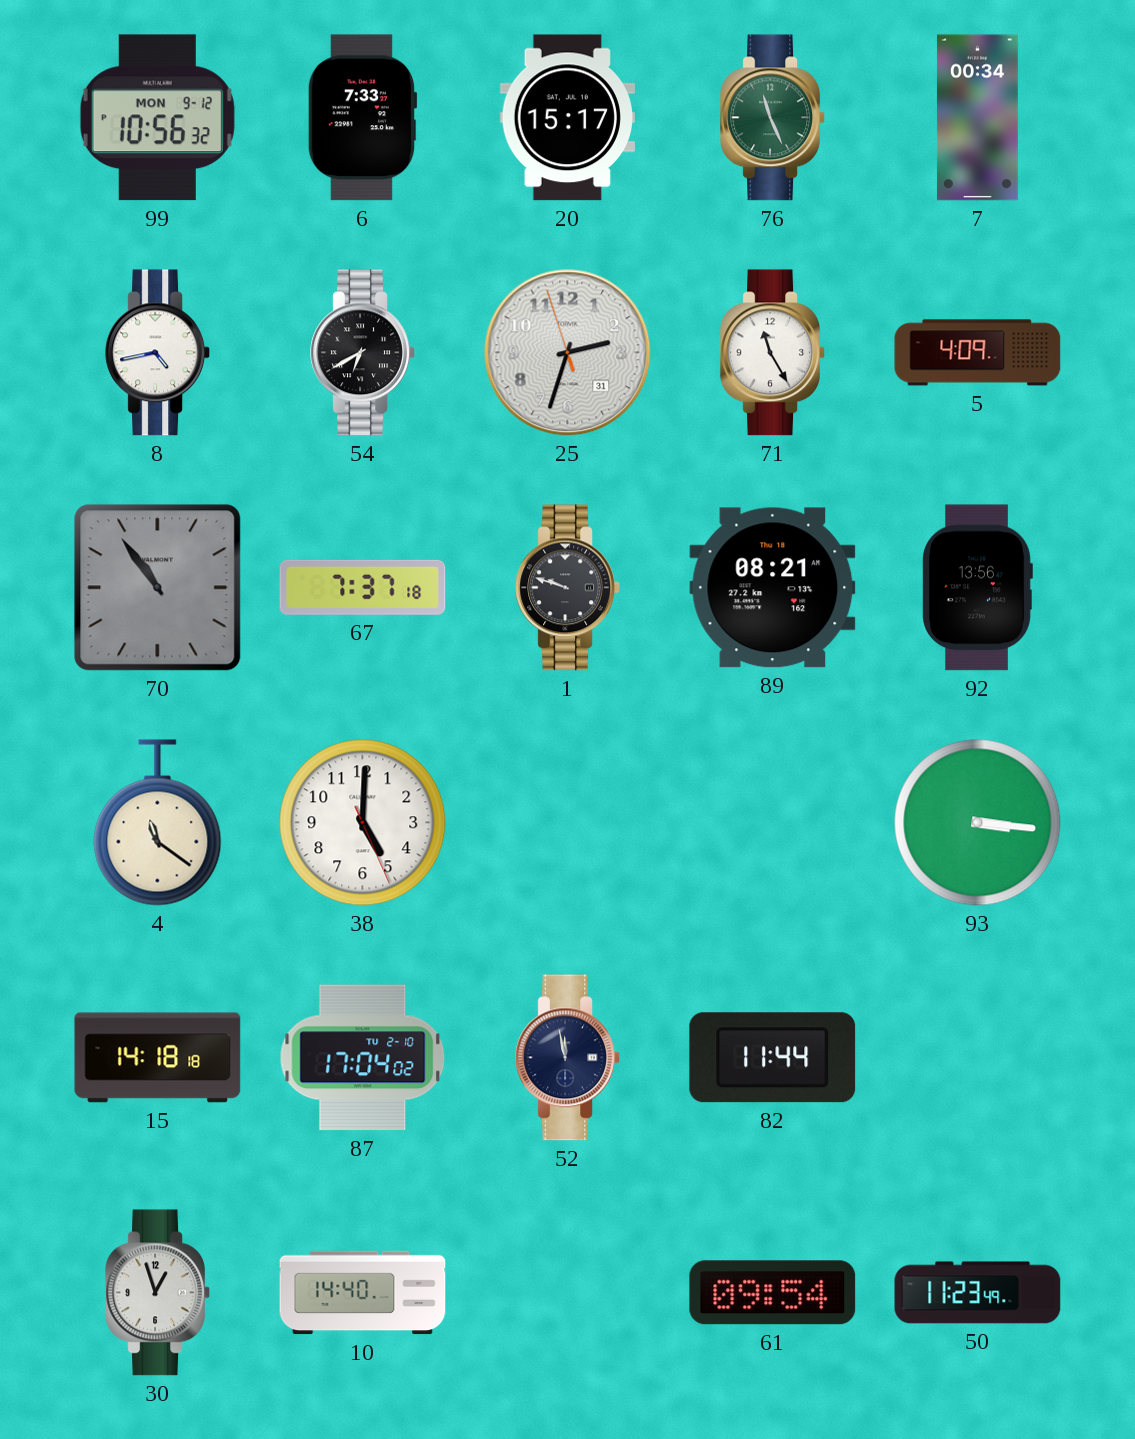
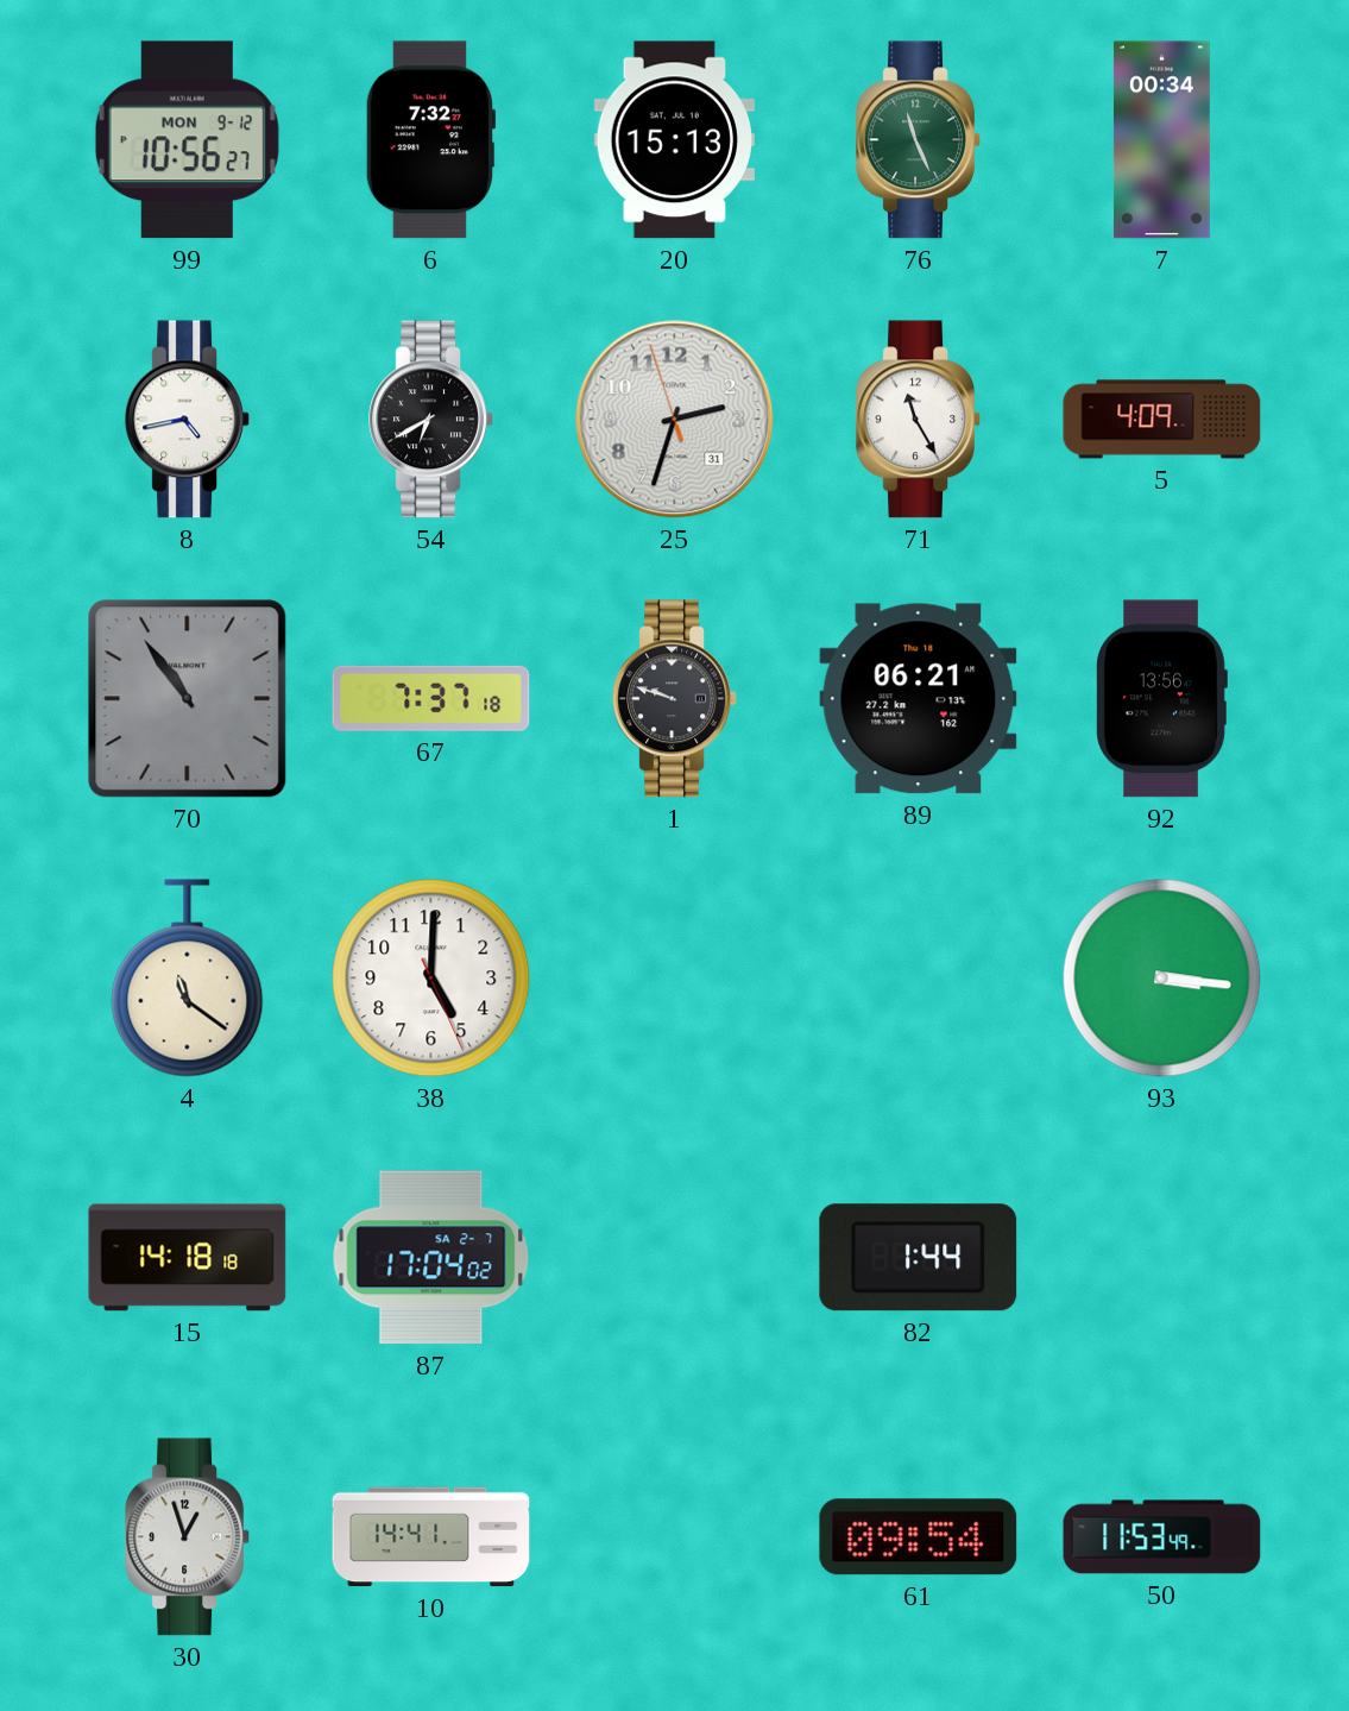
99: 10:56:32 -> 10:56:27
6: 7:33 -> 7:32
20: 15:17 -> 15:13
89: 08:21 -> 06:21
87 date: TU 2-10 -> SA 2-7
52: 11:58 -> none
82: 11:44 -> 1:44
10: 14:40 -> 14:41
50: 11:23 -> 11:53
